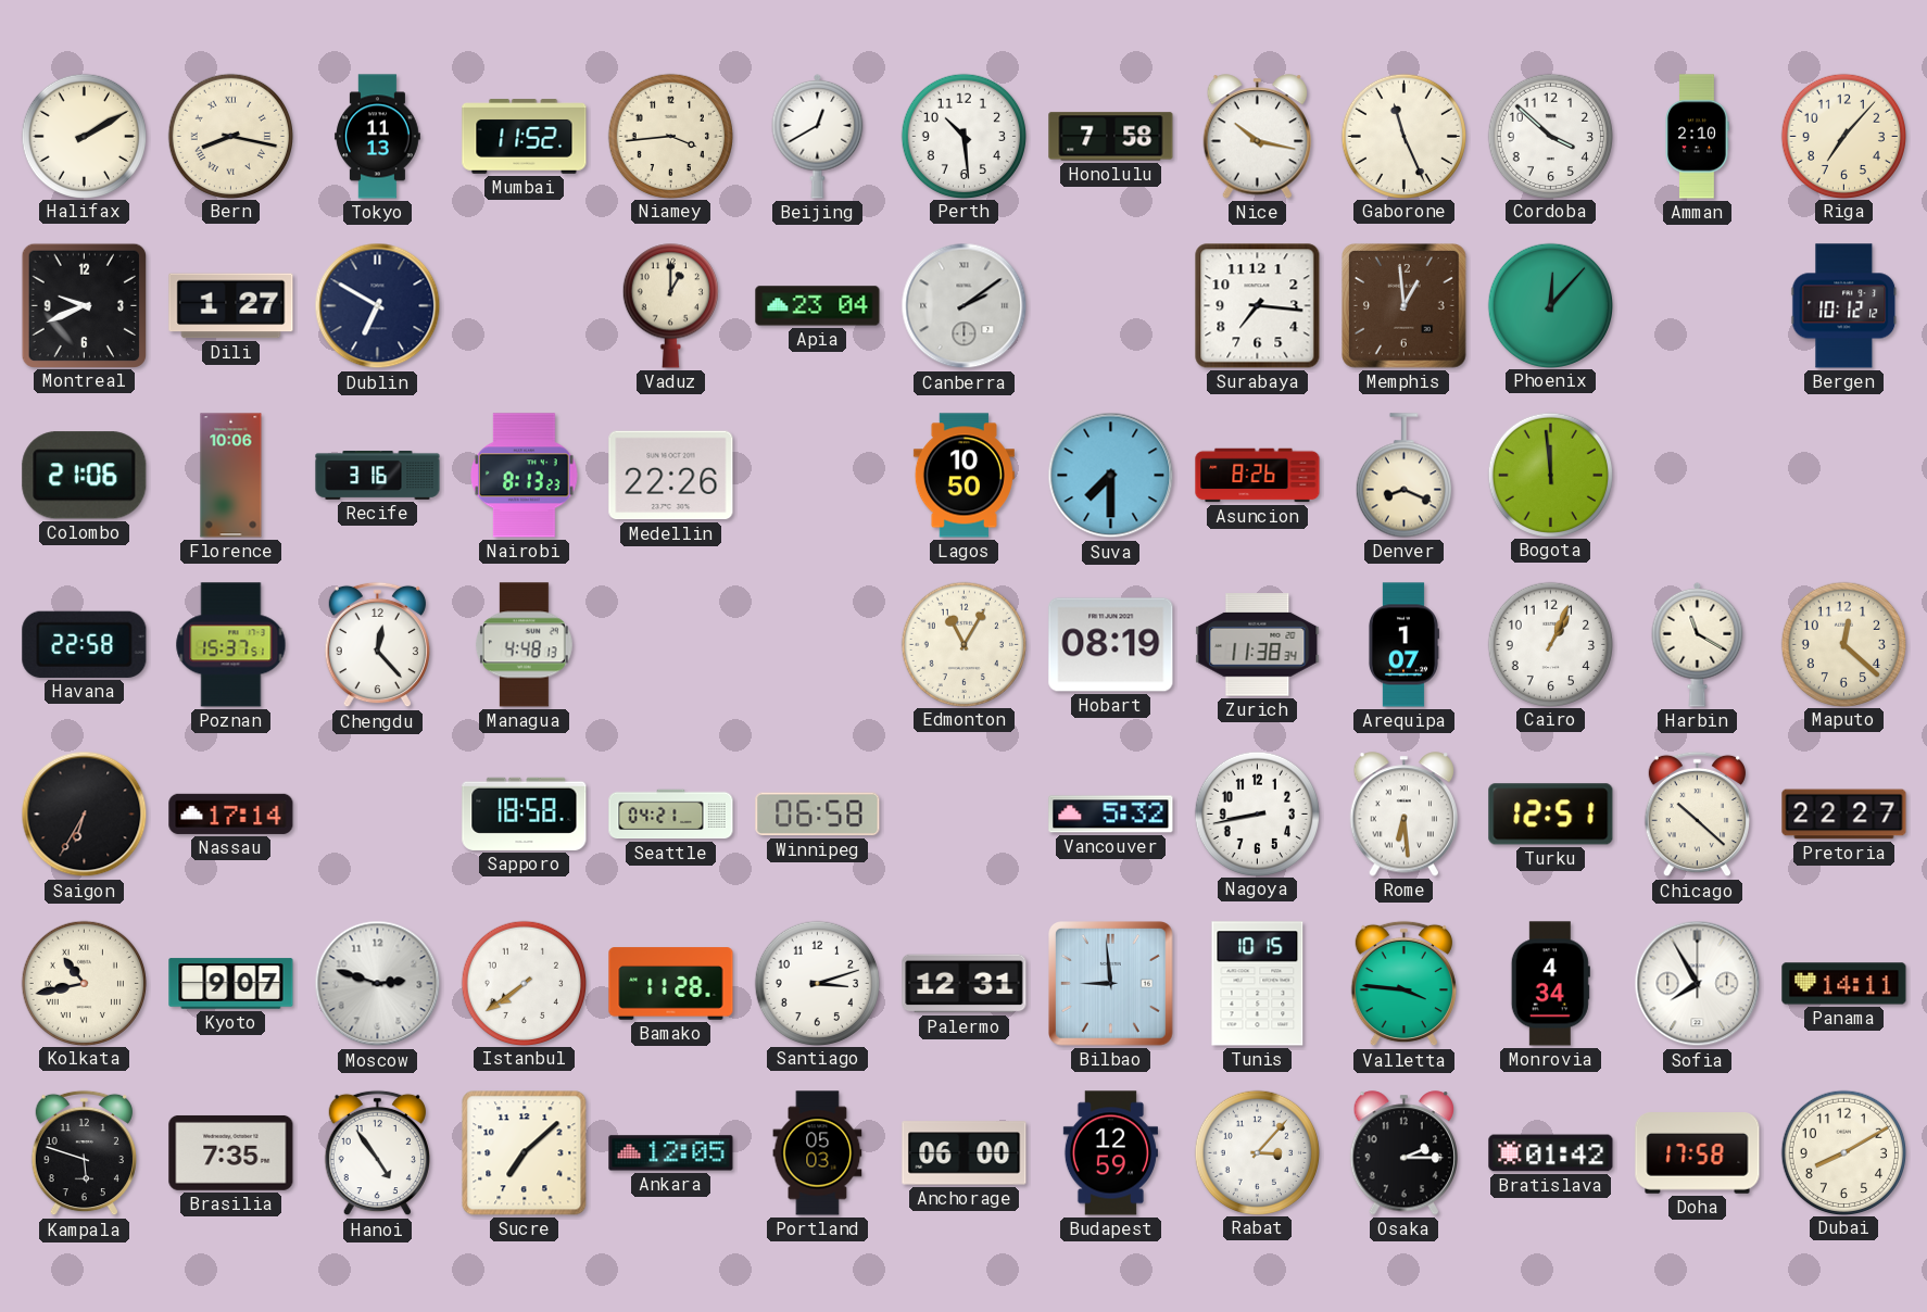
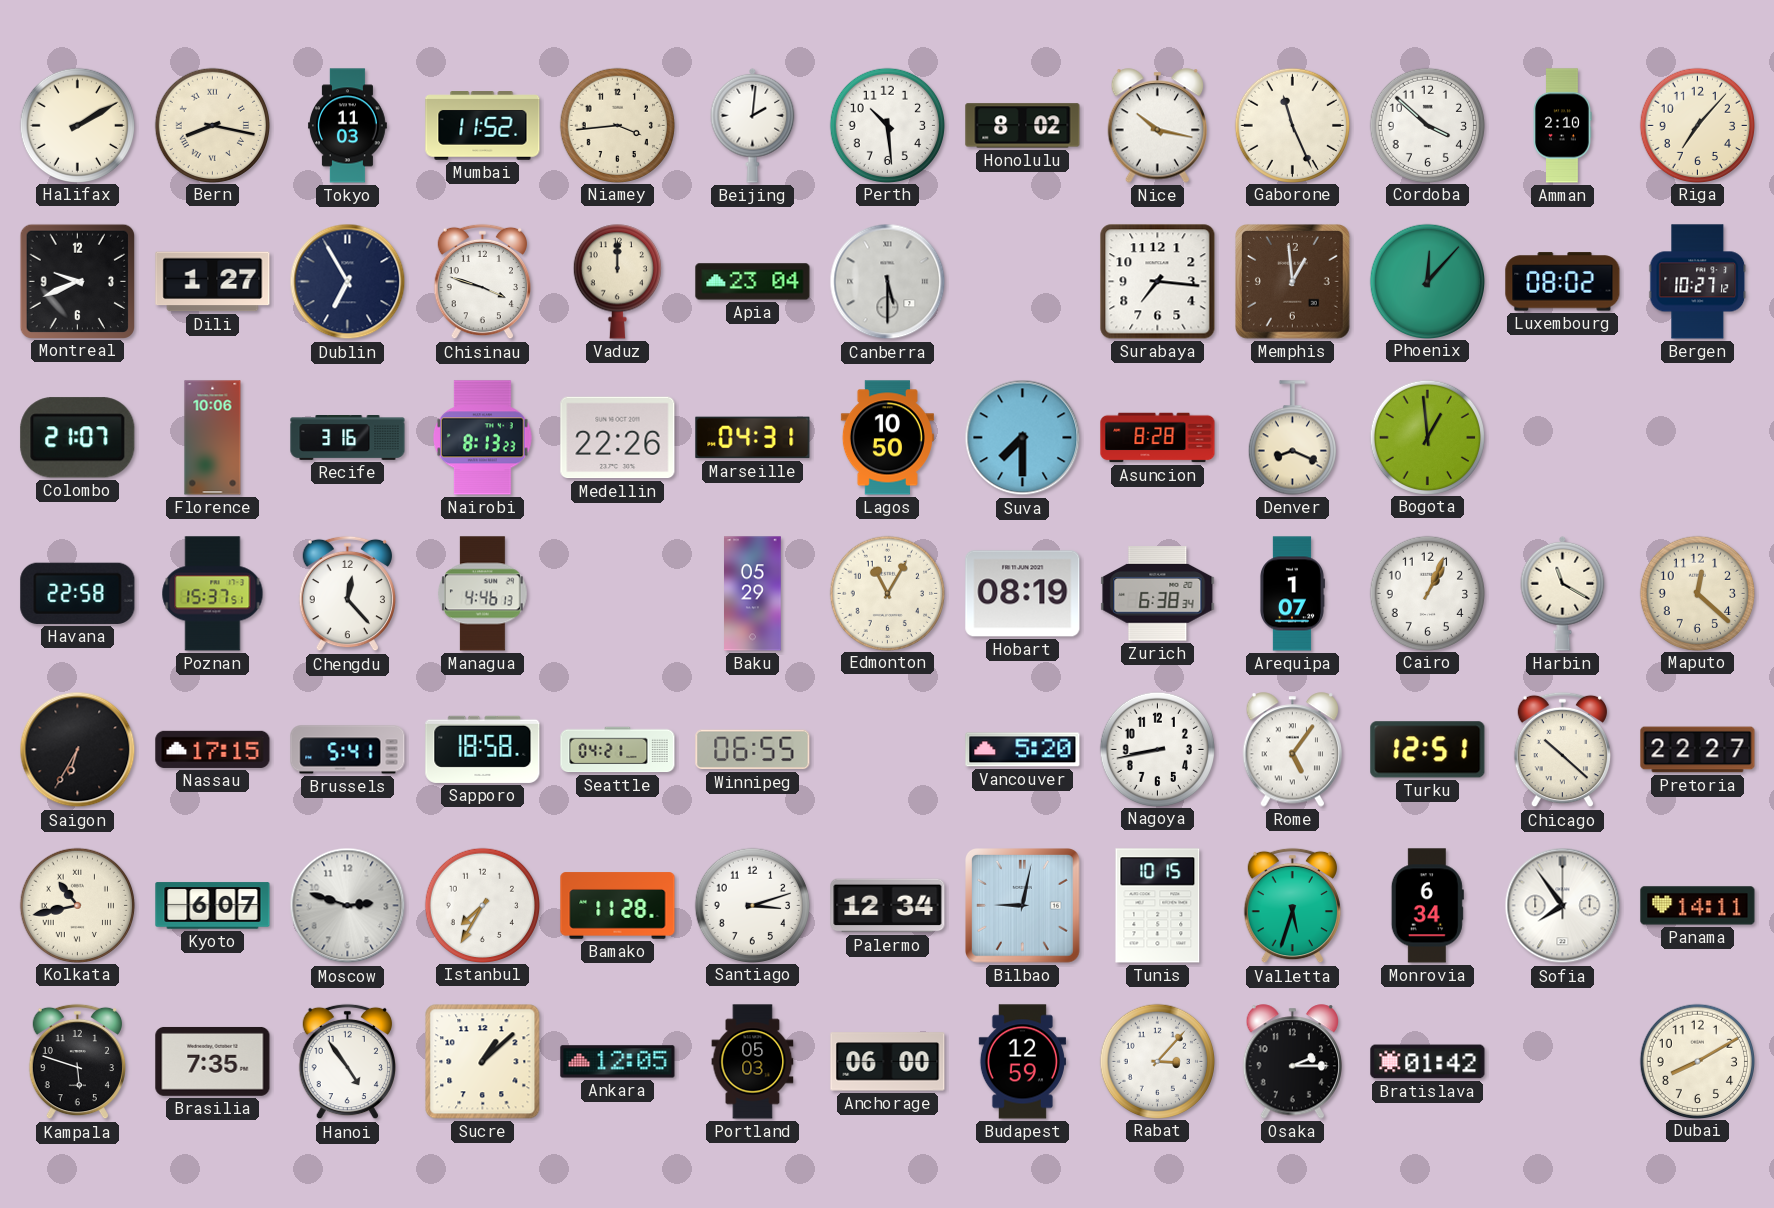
Tokyo: 11:13 -> 11:03
Beijing: 12:40 -> 2:01
Honolulu: 7:58 -> 8:02
Dublin: 6:50 -> 6:55
Chisinau: none -> 3:48
Vaduz: 1:00 -> 12:00
Canberra: 2:09 -> 5:30
Luxembourg: none -> 08:02
Bergen: 10:12 -> 10:27
Colombo: 21:06 -> 21:07
Marseille: none -> 04:31
Asuncion: 8:26 -> 8:28
Bogota: 11:59 -> 12:59
Managua: 4:48 -> 4:46
Baku: none -> 05:29
Zurich: 11:38 -> 6:38
Nassau: 17:14 -> 17:15
Brussels: none -> 5:41
Winnipeg: 06:58 -> 06:55
Vancouver: 5:32 -> 5:20
Rome: 6:29 -> 5:06
Kyoto: 9:07 -> 6:07
Istanbul: 7:39 -> 7:35
Palermo: 12:31 -> 12:34
Bilbao: 8:59 -> 9:02
Valletta: 3:46 -> 5:33
Monrovia: 4:34 -> 6:34
Sofia: 7:55 -> 7:54
Sucre: 7:08 -> 1:08
Doha: 17:58 -> none
